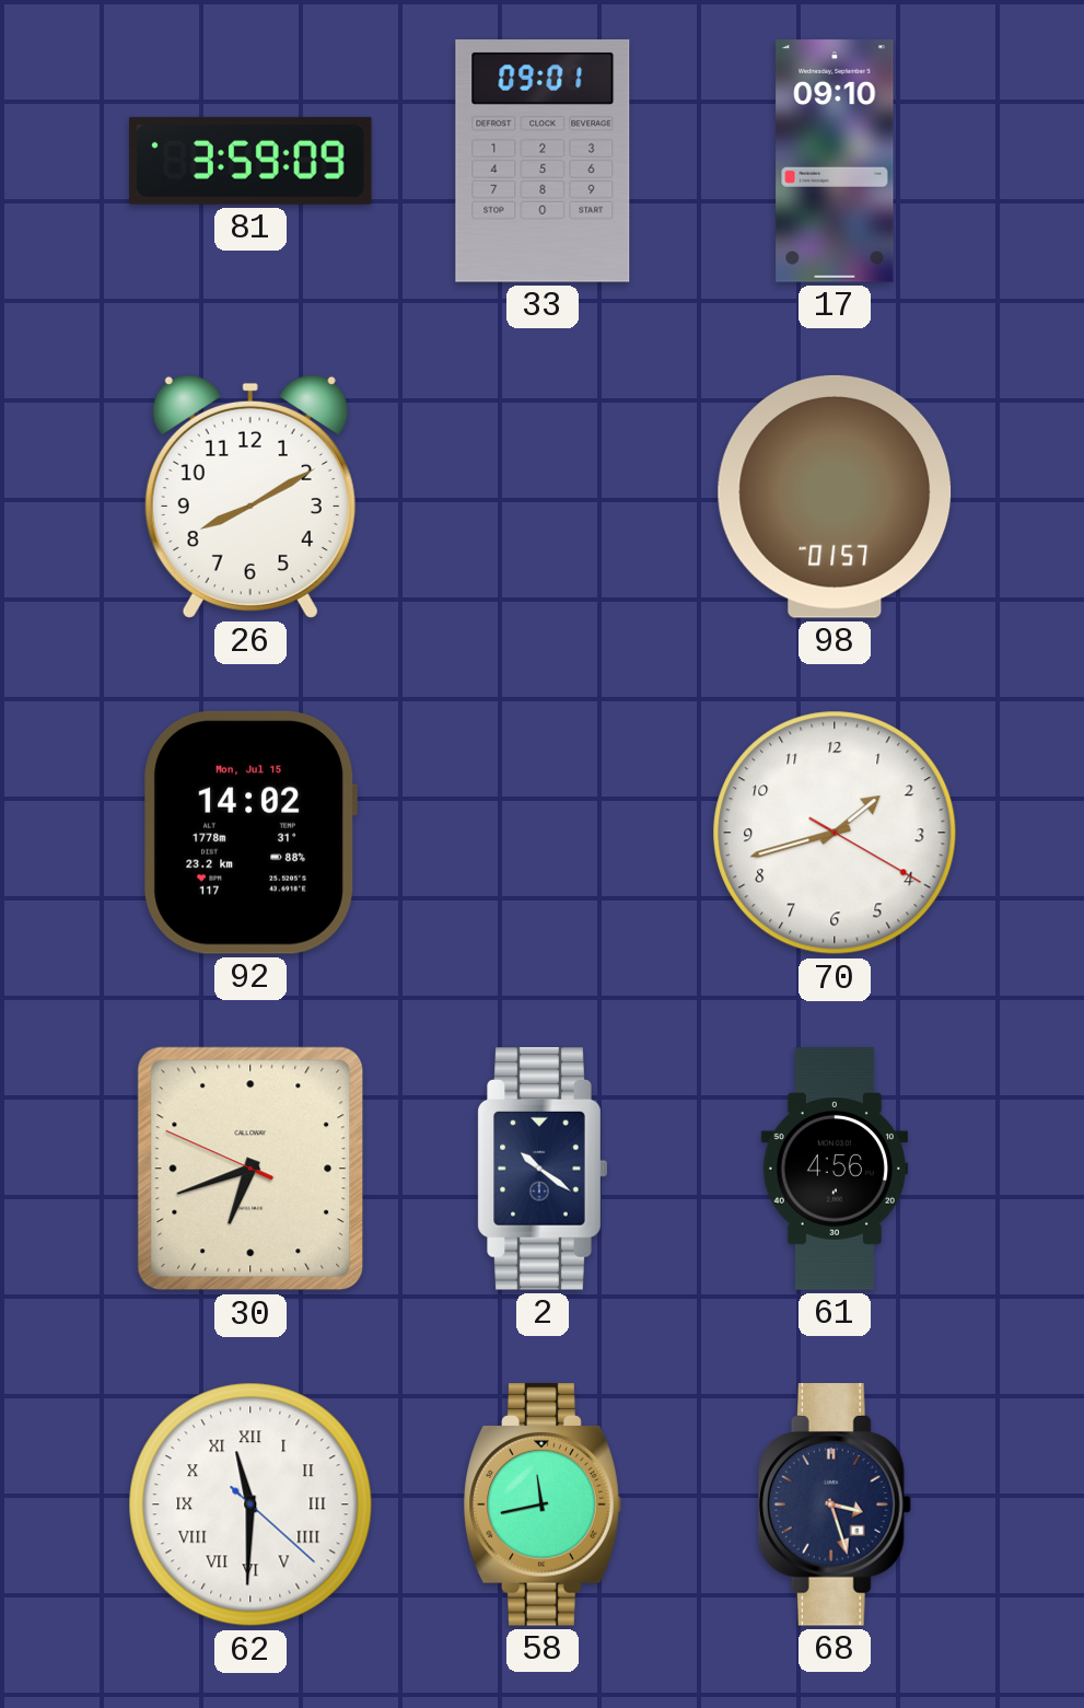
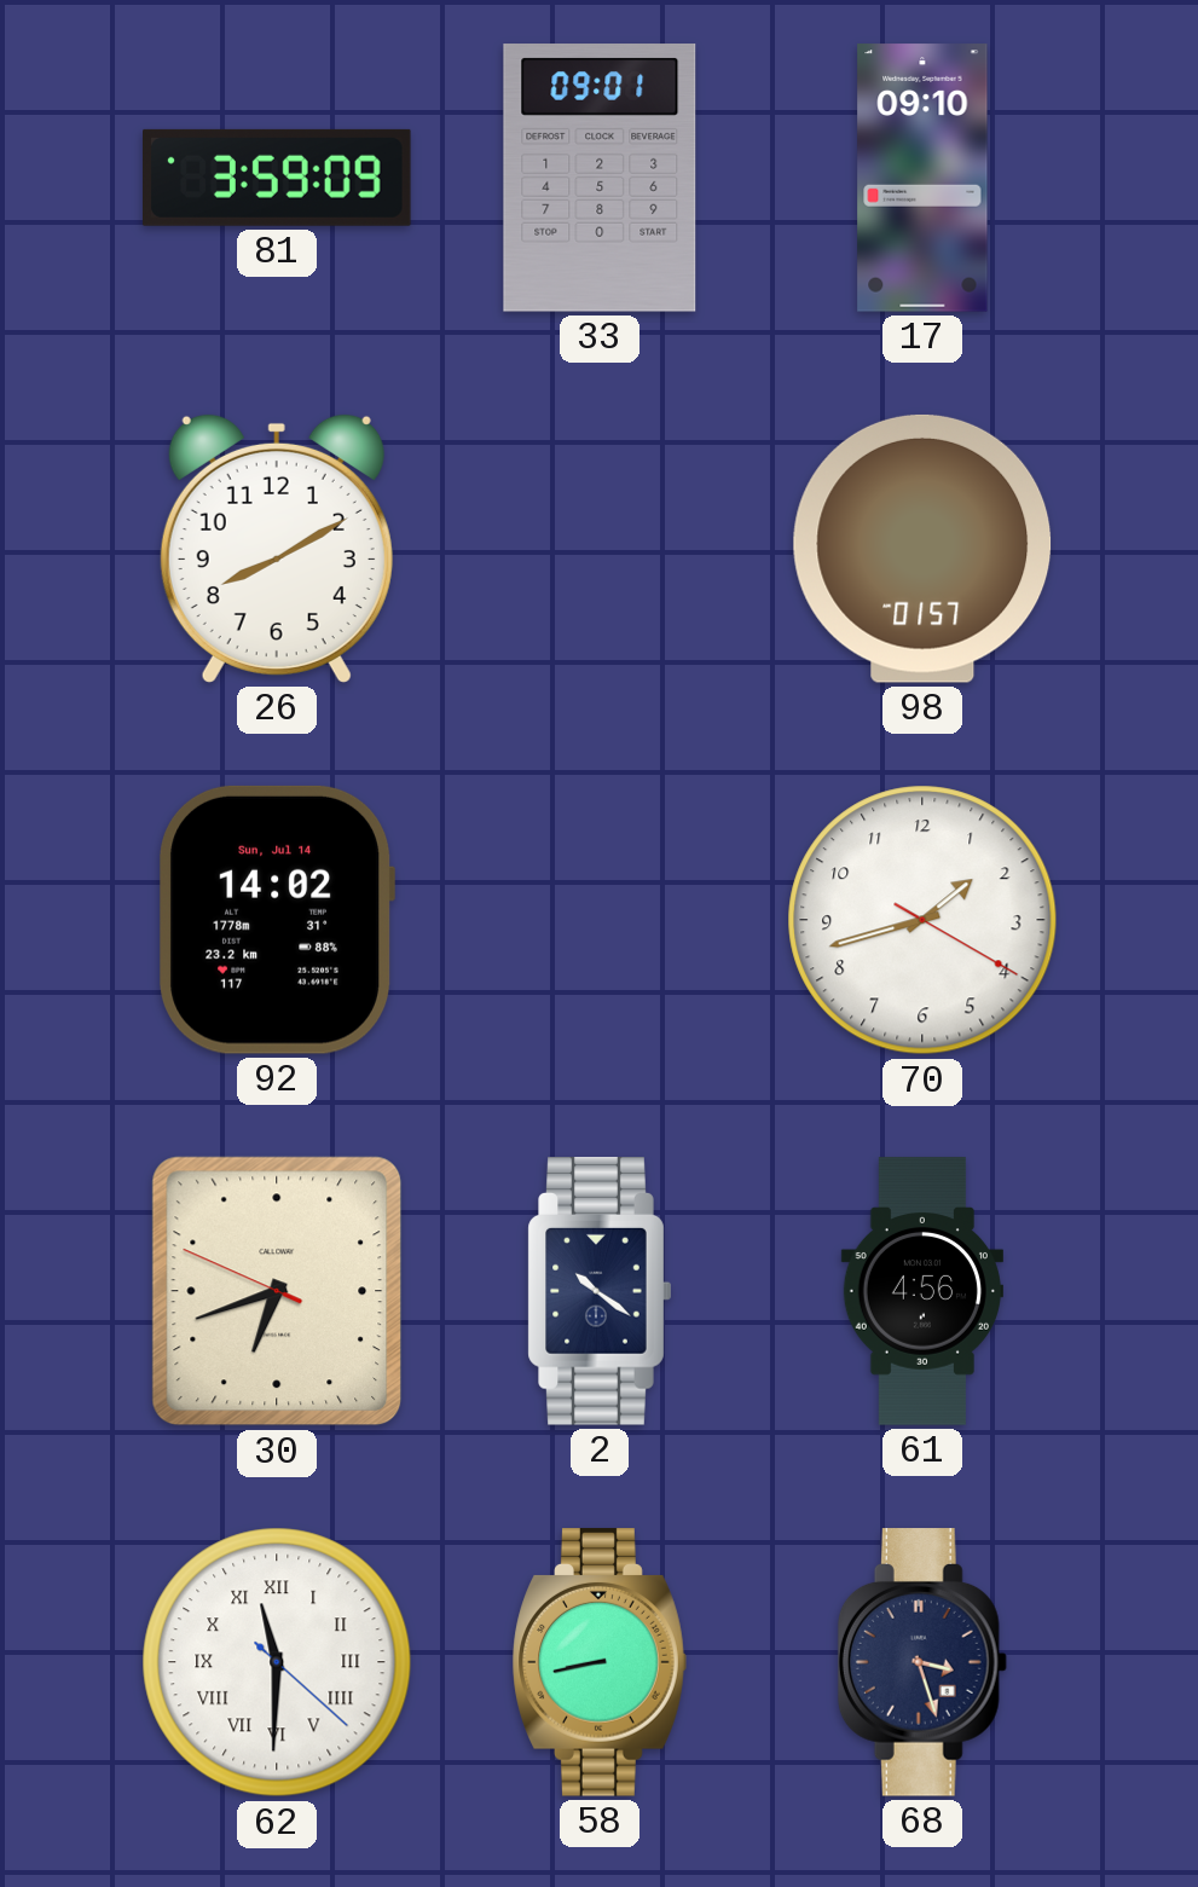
92 date: Mon, Jul 15 -> Sun, Jul 14
58: 11:43 -> 8:43
